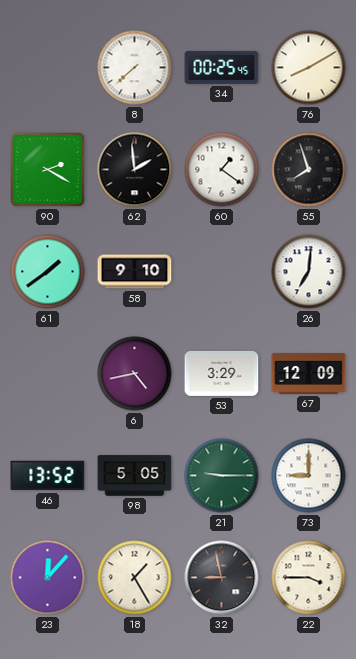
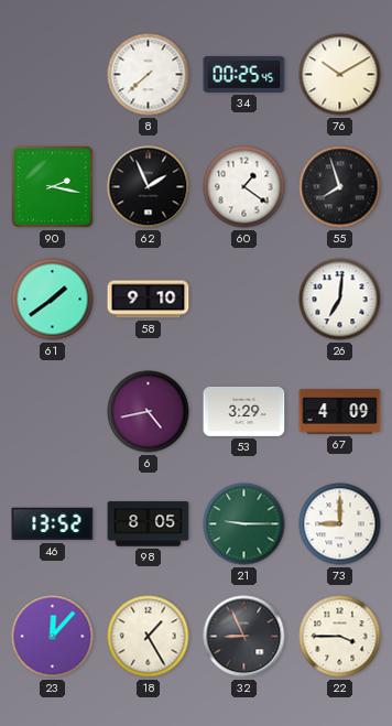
76: 8:10 -> 10:10
90: 2:20 -> 2:17
62: 1:59 -> 1:56
67: 12:09 -> 4:09
98: 5:05 -> 8:05
32: 8:58 -> 8:56
